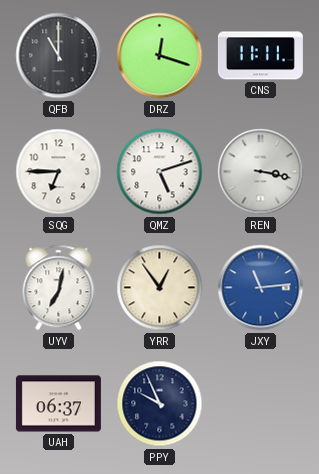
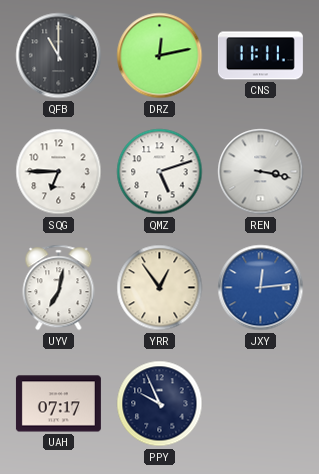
DRZ: 12:18 -> 12:13
JXY: 11:14 -> 12:14
UAH: 06:37 -> 07:17
